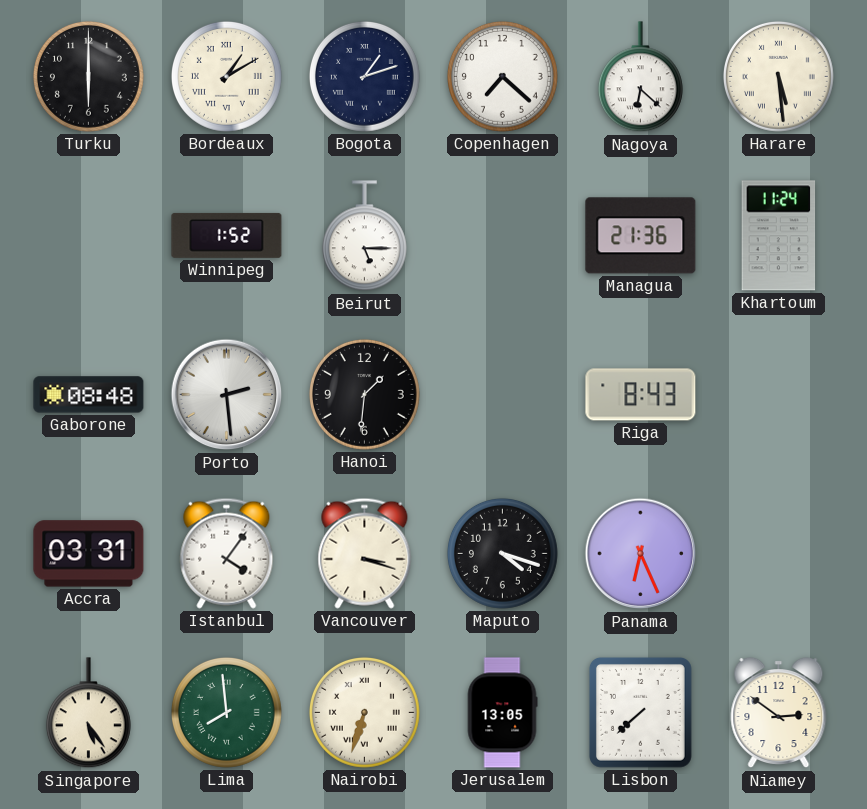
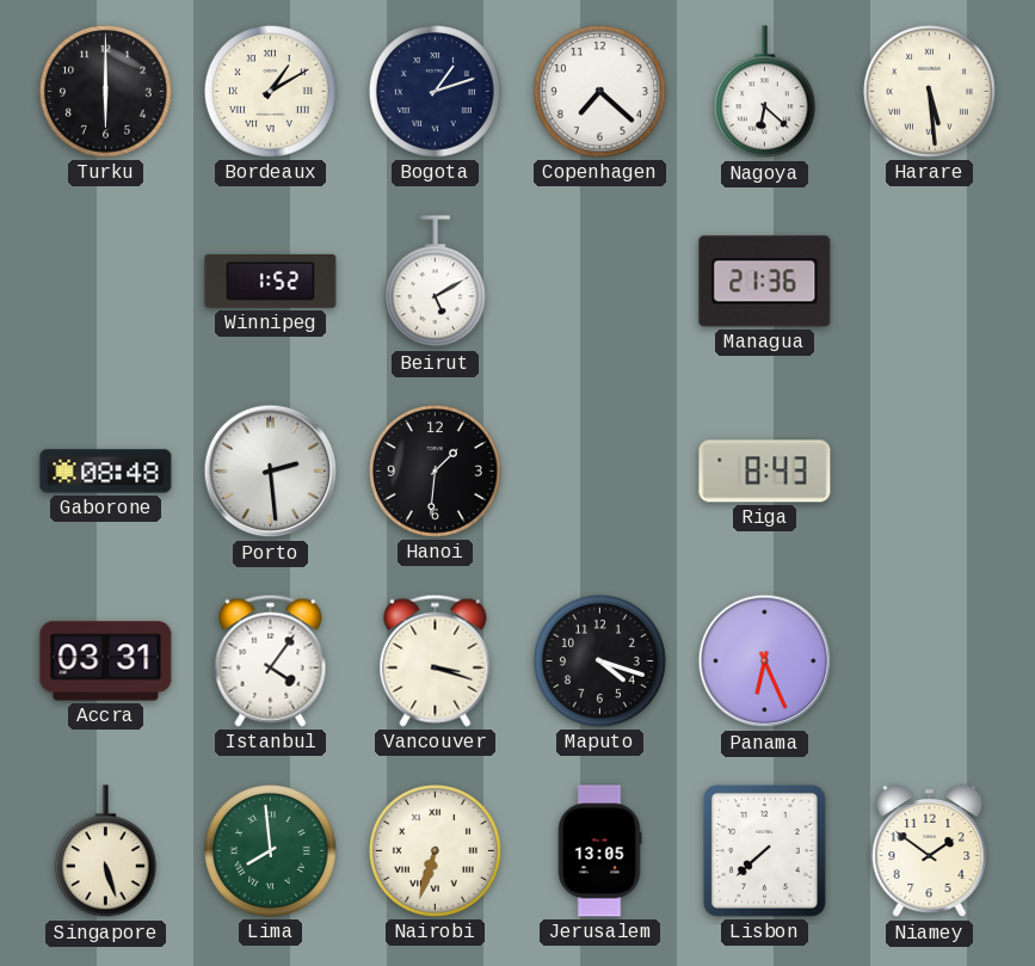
Beirut: 5:15 -> 5:10
Khartoum: 11:24 -> none
Singapore: 5:24 -> 5:27
Niamey: 2:51 -> 1:51
